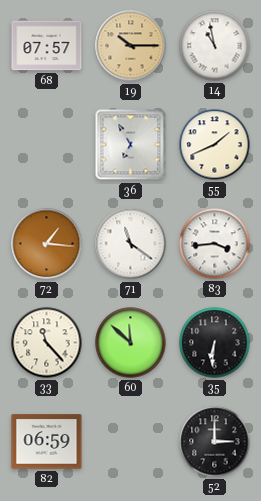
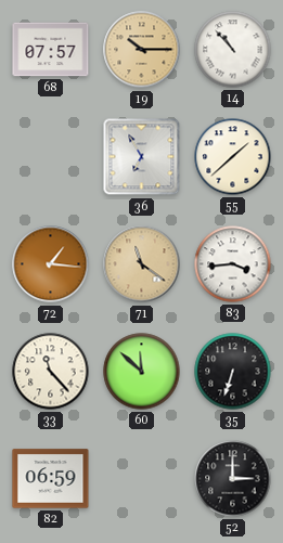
14: 10:58 -> 10:53
55: 1:41 -> 1:38
71 dial: white -> champagne
35: 6:31 -> 6:33
